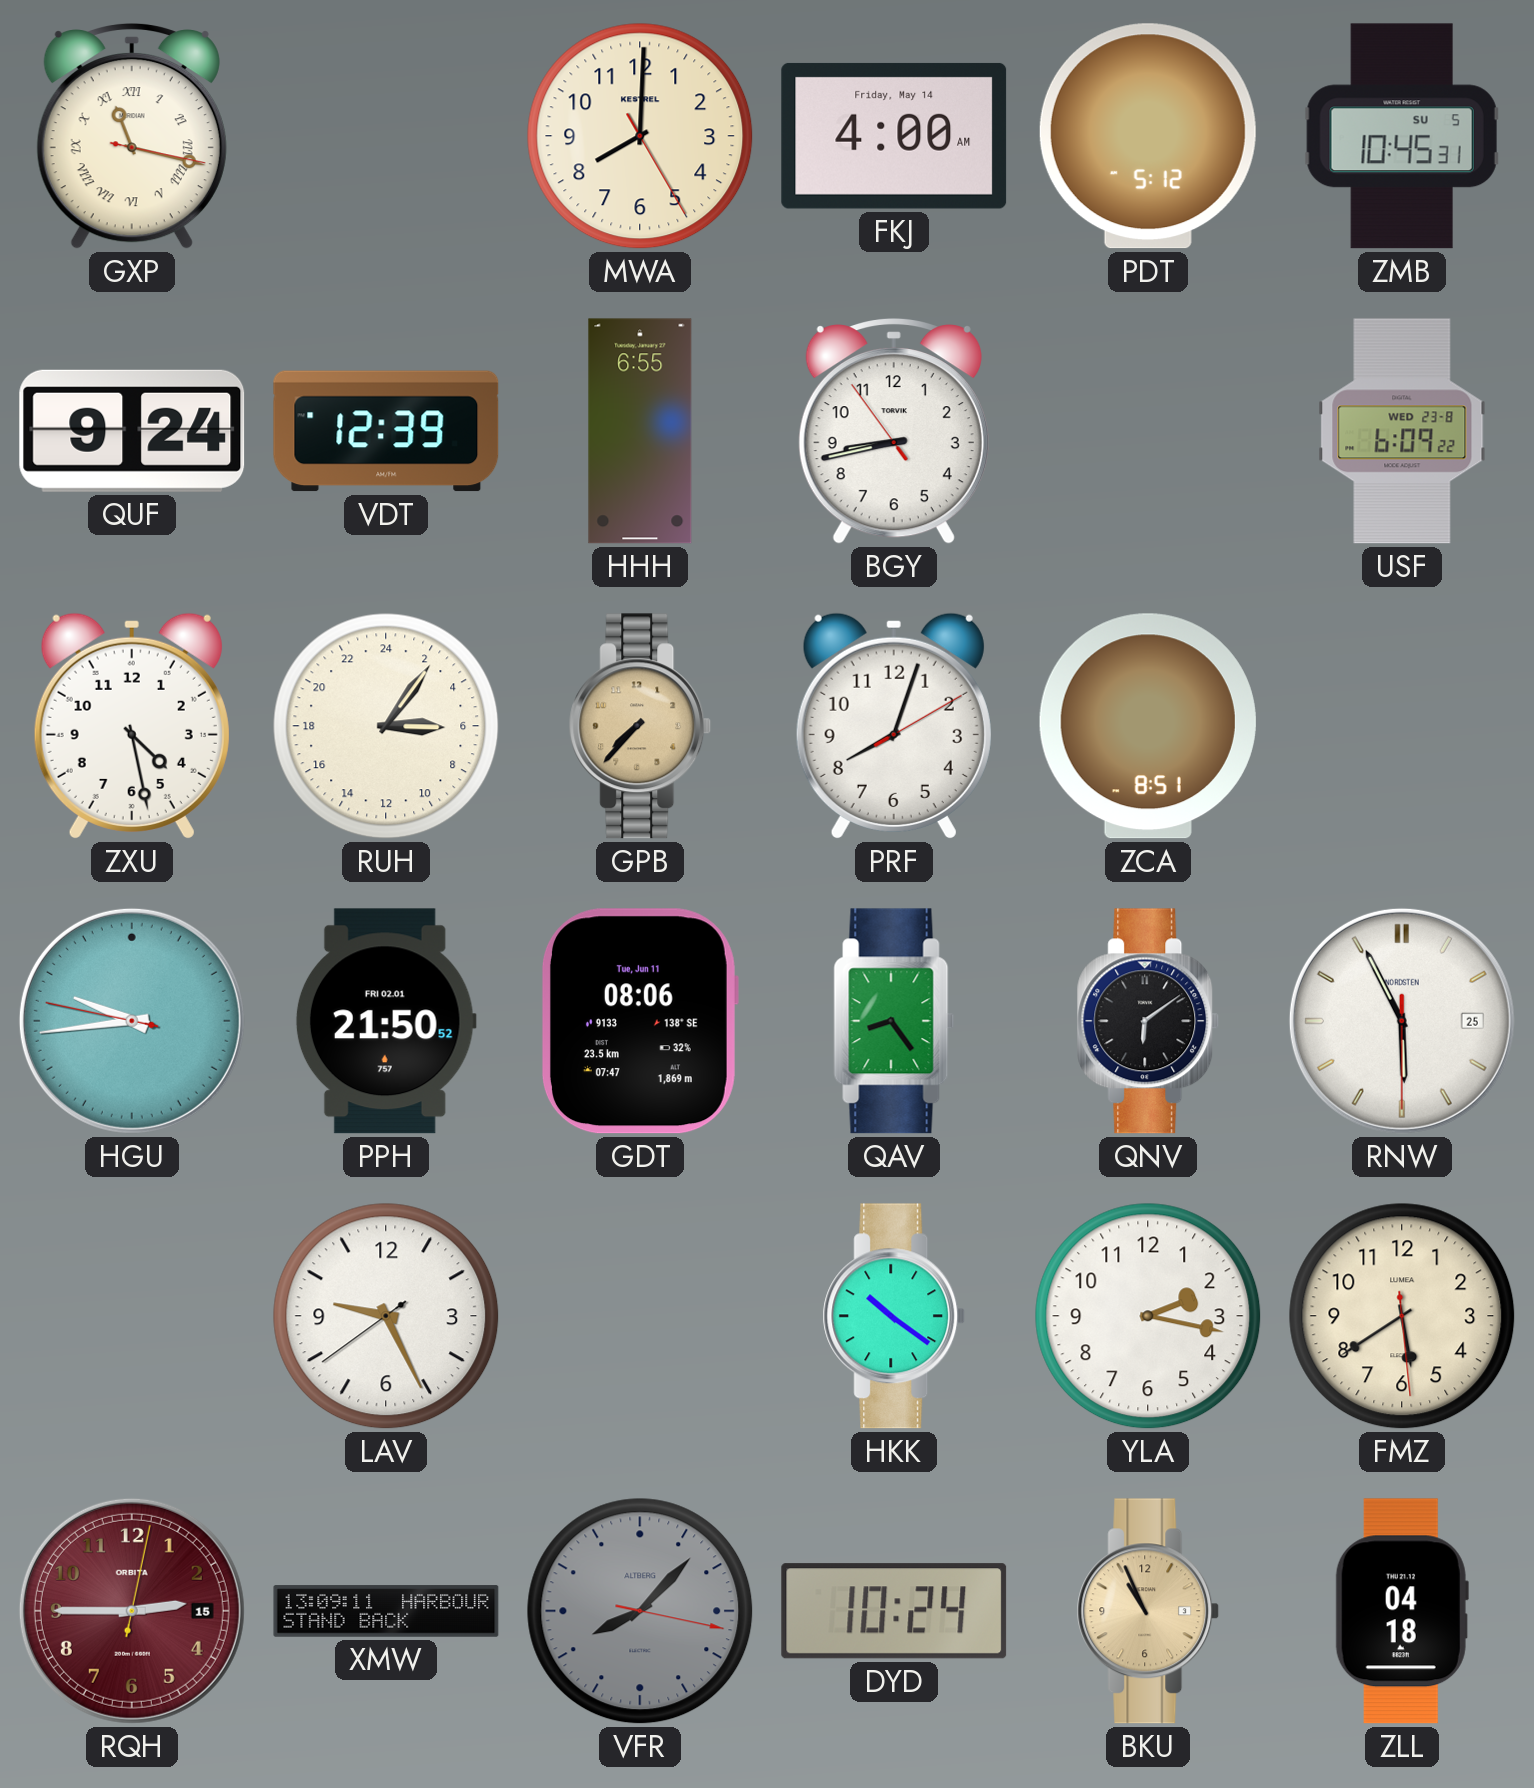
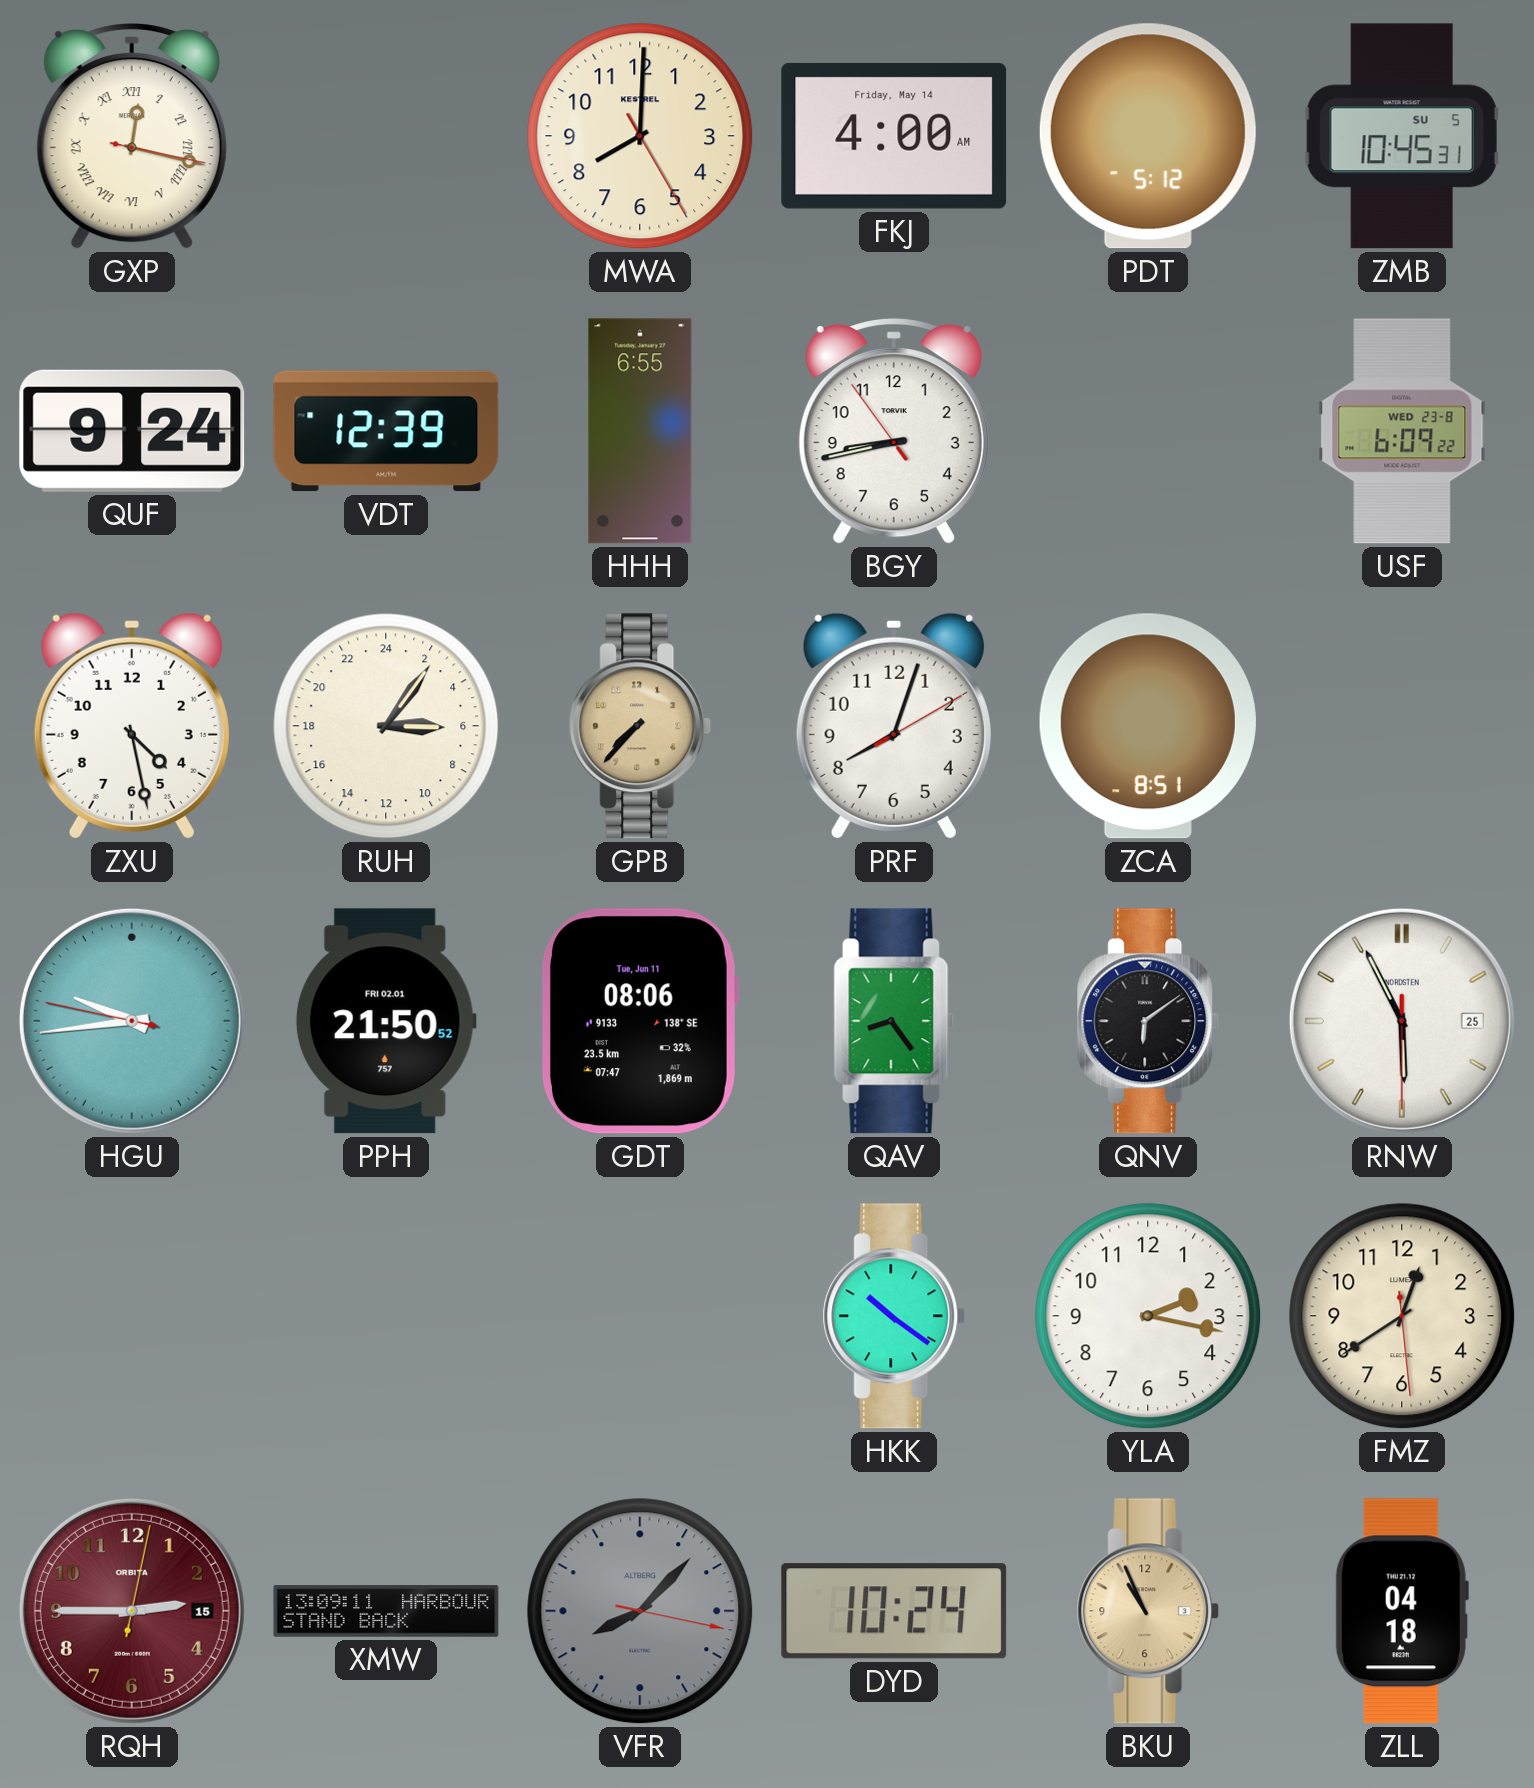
GXP: 11:17 -> 12:17
LAV: 9:25 -> none
FMZ: 5:39 -> 12:39
